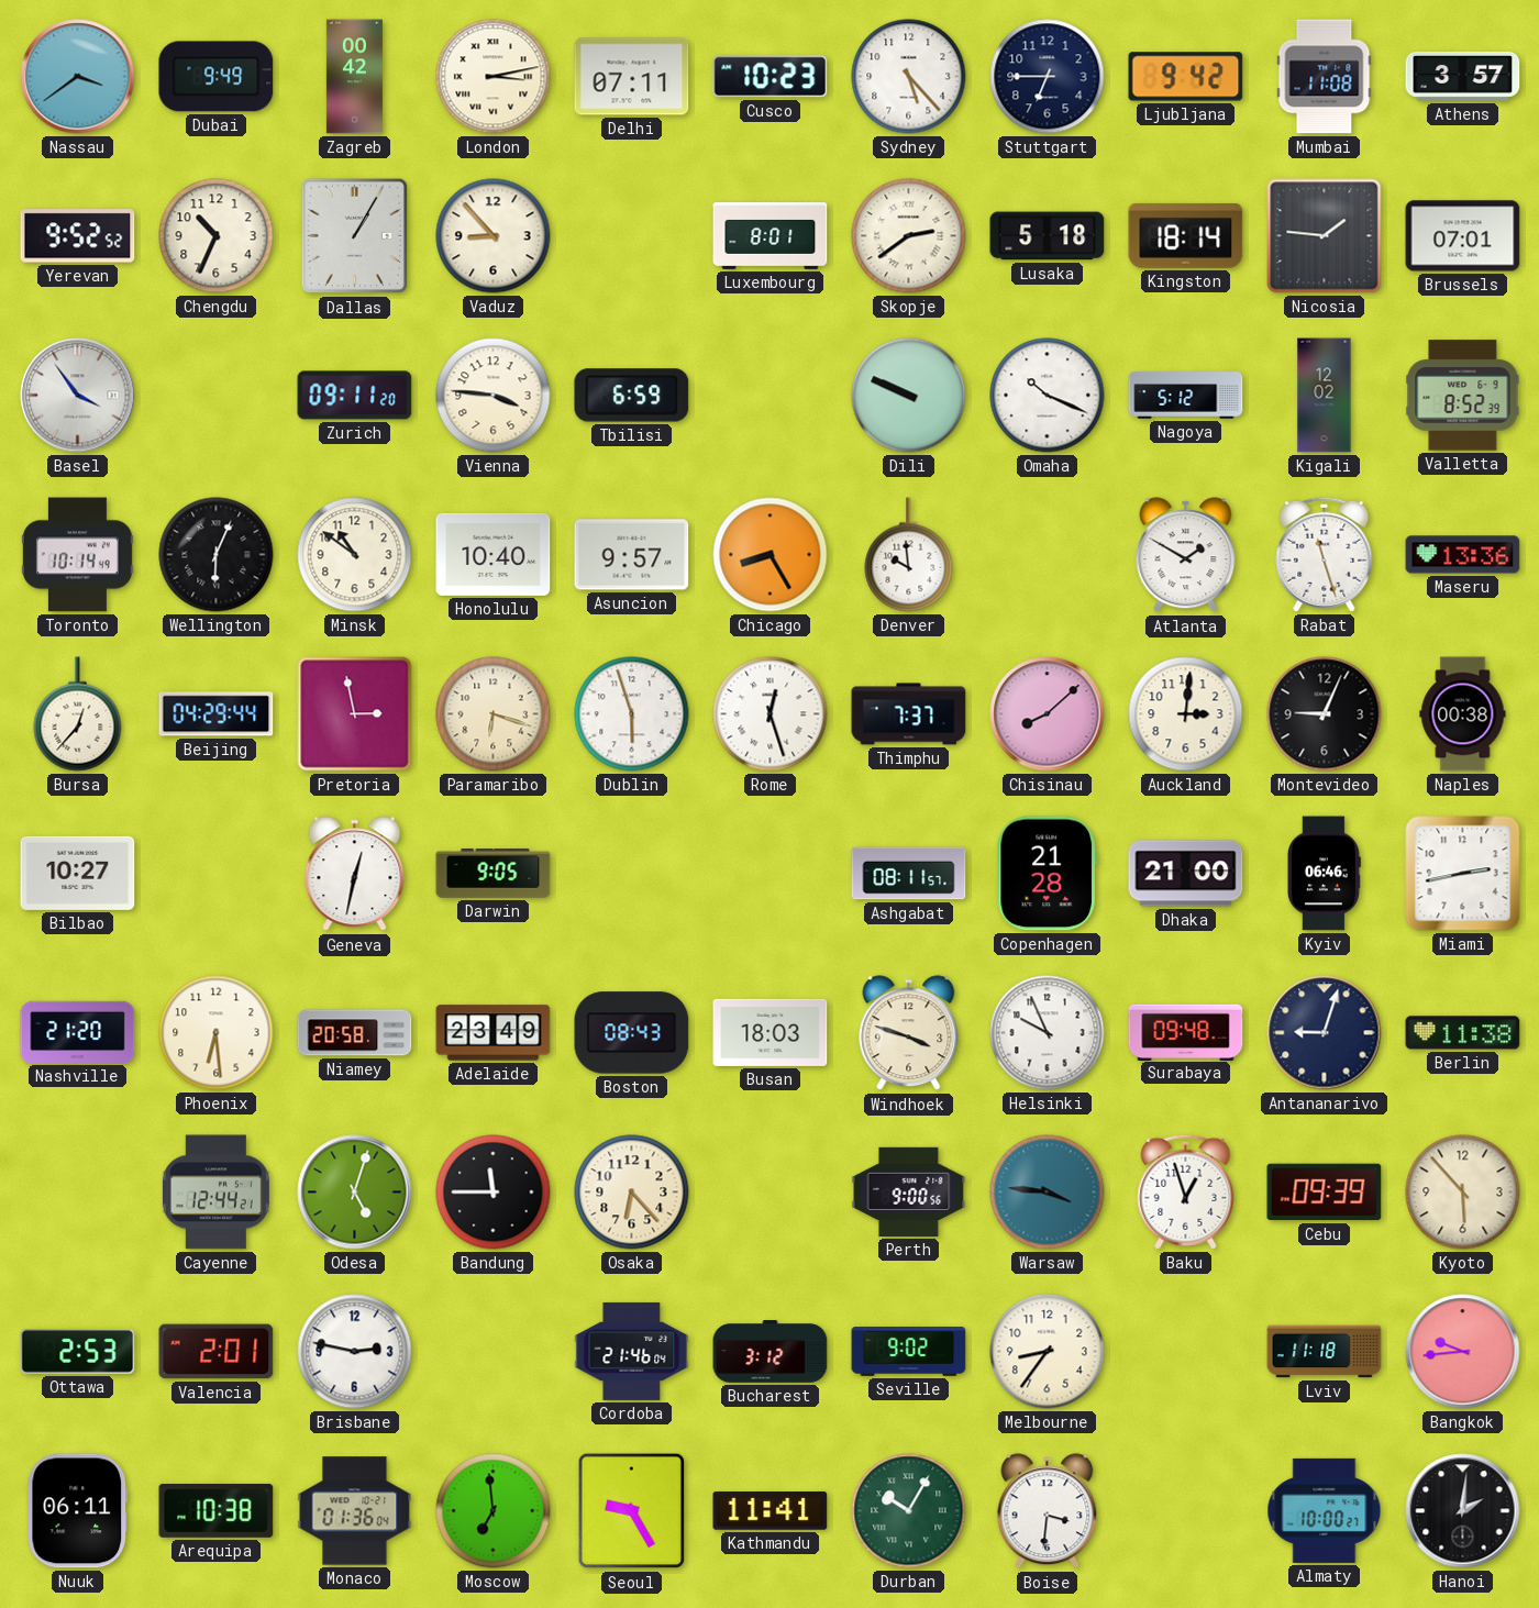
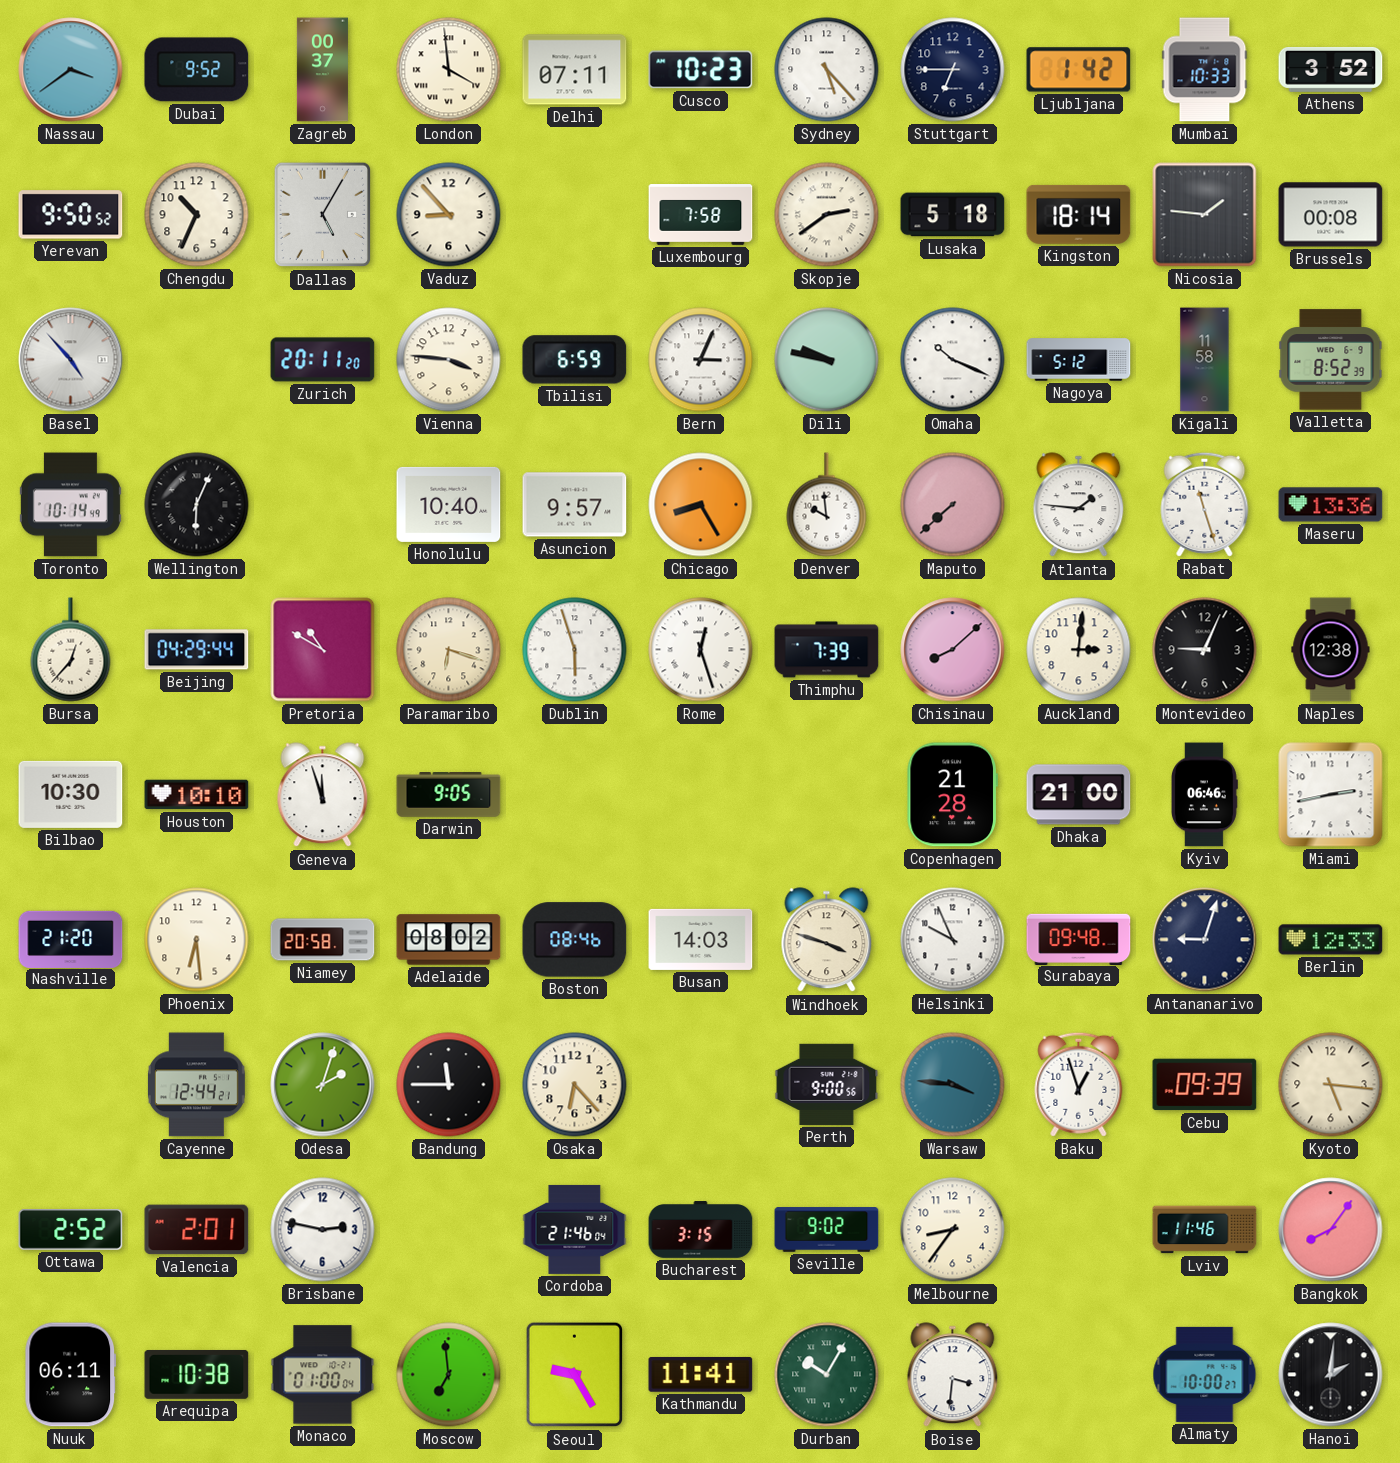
Dubai: 9:49 -> 9:52
Zagreb: 00:42 -> 00:37
London: 3:13 -> 3:59
Ljubljana: 9:42 -> 1:42
Mumbai: 11:08 -> 10:33
Athens: 3:57 -> 3:52
Yerevan: 9:52 -> 9:50
Dallas: 1:05 -> 5:05
Luxembourg: 8:01 -> 7:58
Brussels: 07:01 -> 00:08
Basel: 3:54 -> 4:53
Zurich: 09:11 -> 20:11
Bern: none -> 3:04
Dili: 9:49 -> 9:47
Kigali: 12:02 -> 11:58
Minsk: 10:51 -> none
Maputo: none -> 7:38
Atlanta: 1:50 -> 1:46
Pretoria: 2:58 -> 10:50
Thimphu: 7:37 -> 7:39
Naples: 00:38 -> 12:38
Bilbao: 10:27 -> 10:30
Houston: none -> 10:10
Geneva: 12:32 -> 11:57
Ashgabat: 08:11 -> none
Adelaide: 23:49 -> 08:02
Boston: 08:43 -> 08:46
Busan: 18:03 -> 14:03
Berlin: 11:38 -> 12:33
Odesa: 5:03 -> 2:03
Kyoto: 5:53 -> 5:16
Ottawa: 2:53 -> 2:52
Bucharest: 3:12 -> 3:15
Lviv: 11:18 -> 11:46
Bangkok: 9:44 -> 8:06
Monaco: 01:36 -> 01:00
